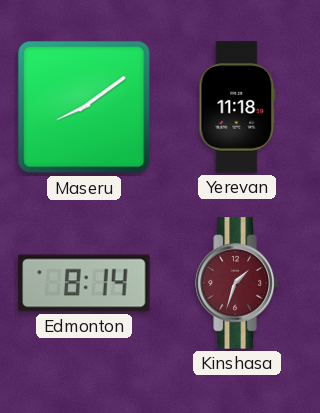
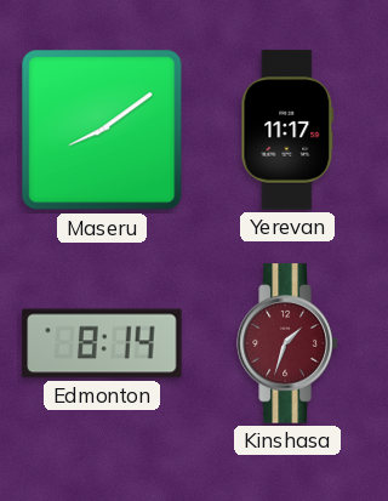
Yerevan: 11:18 -> 11:17
